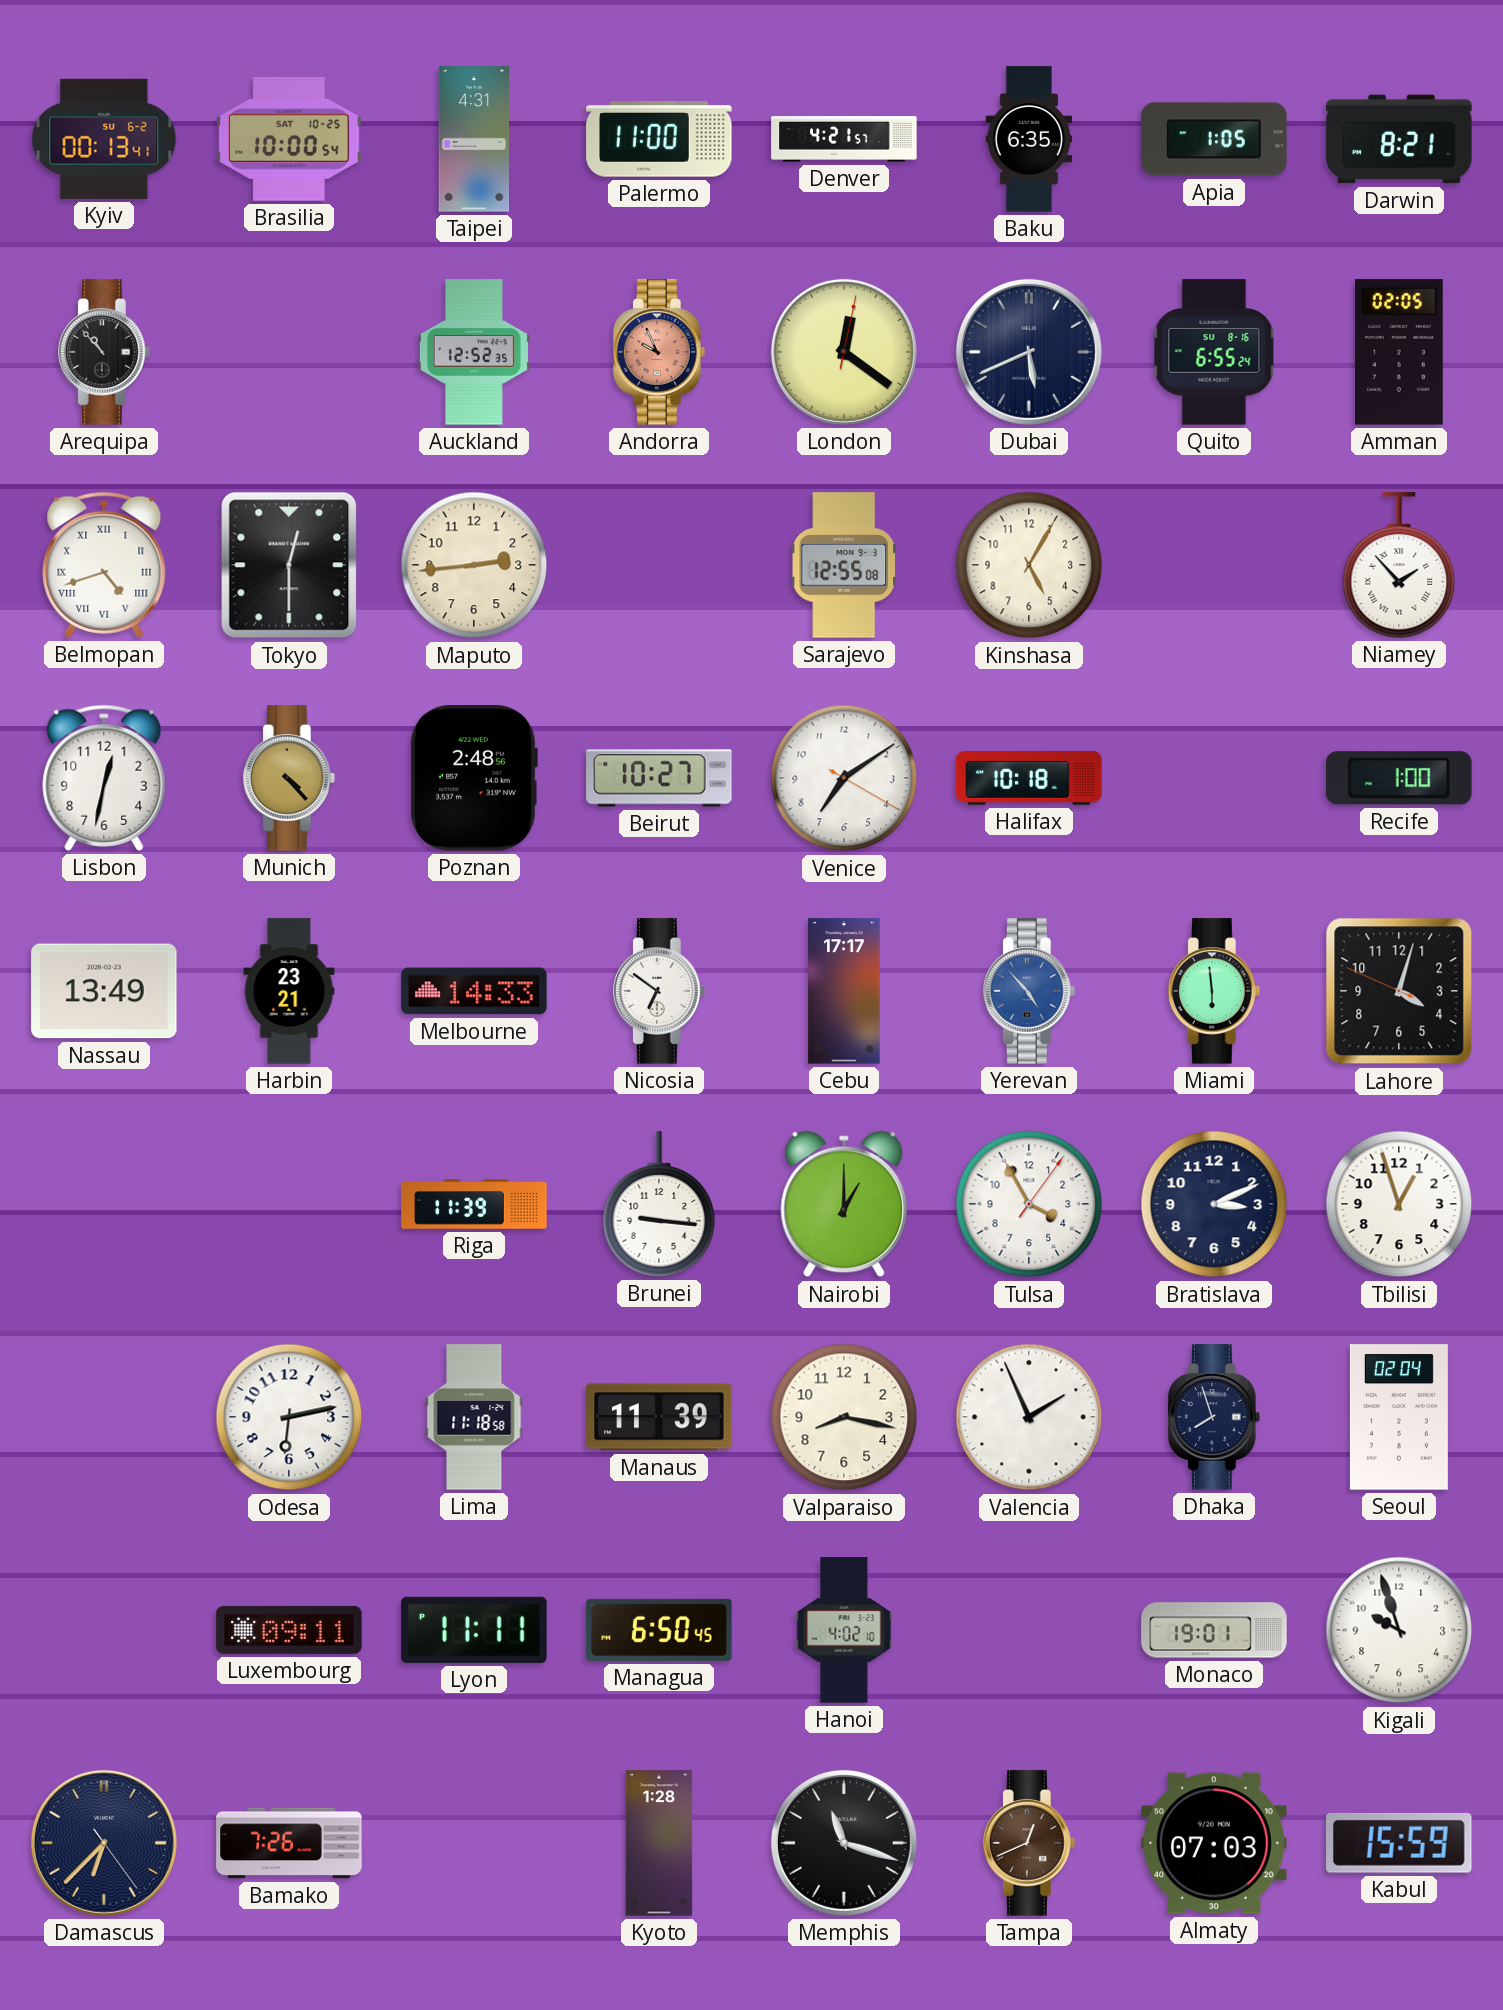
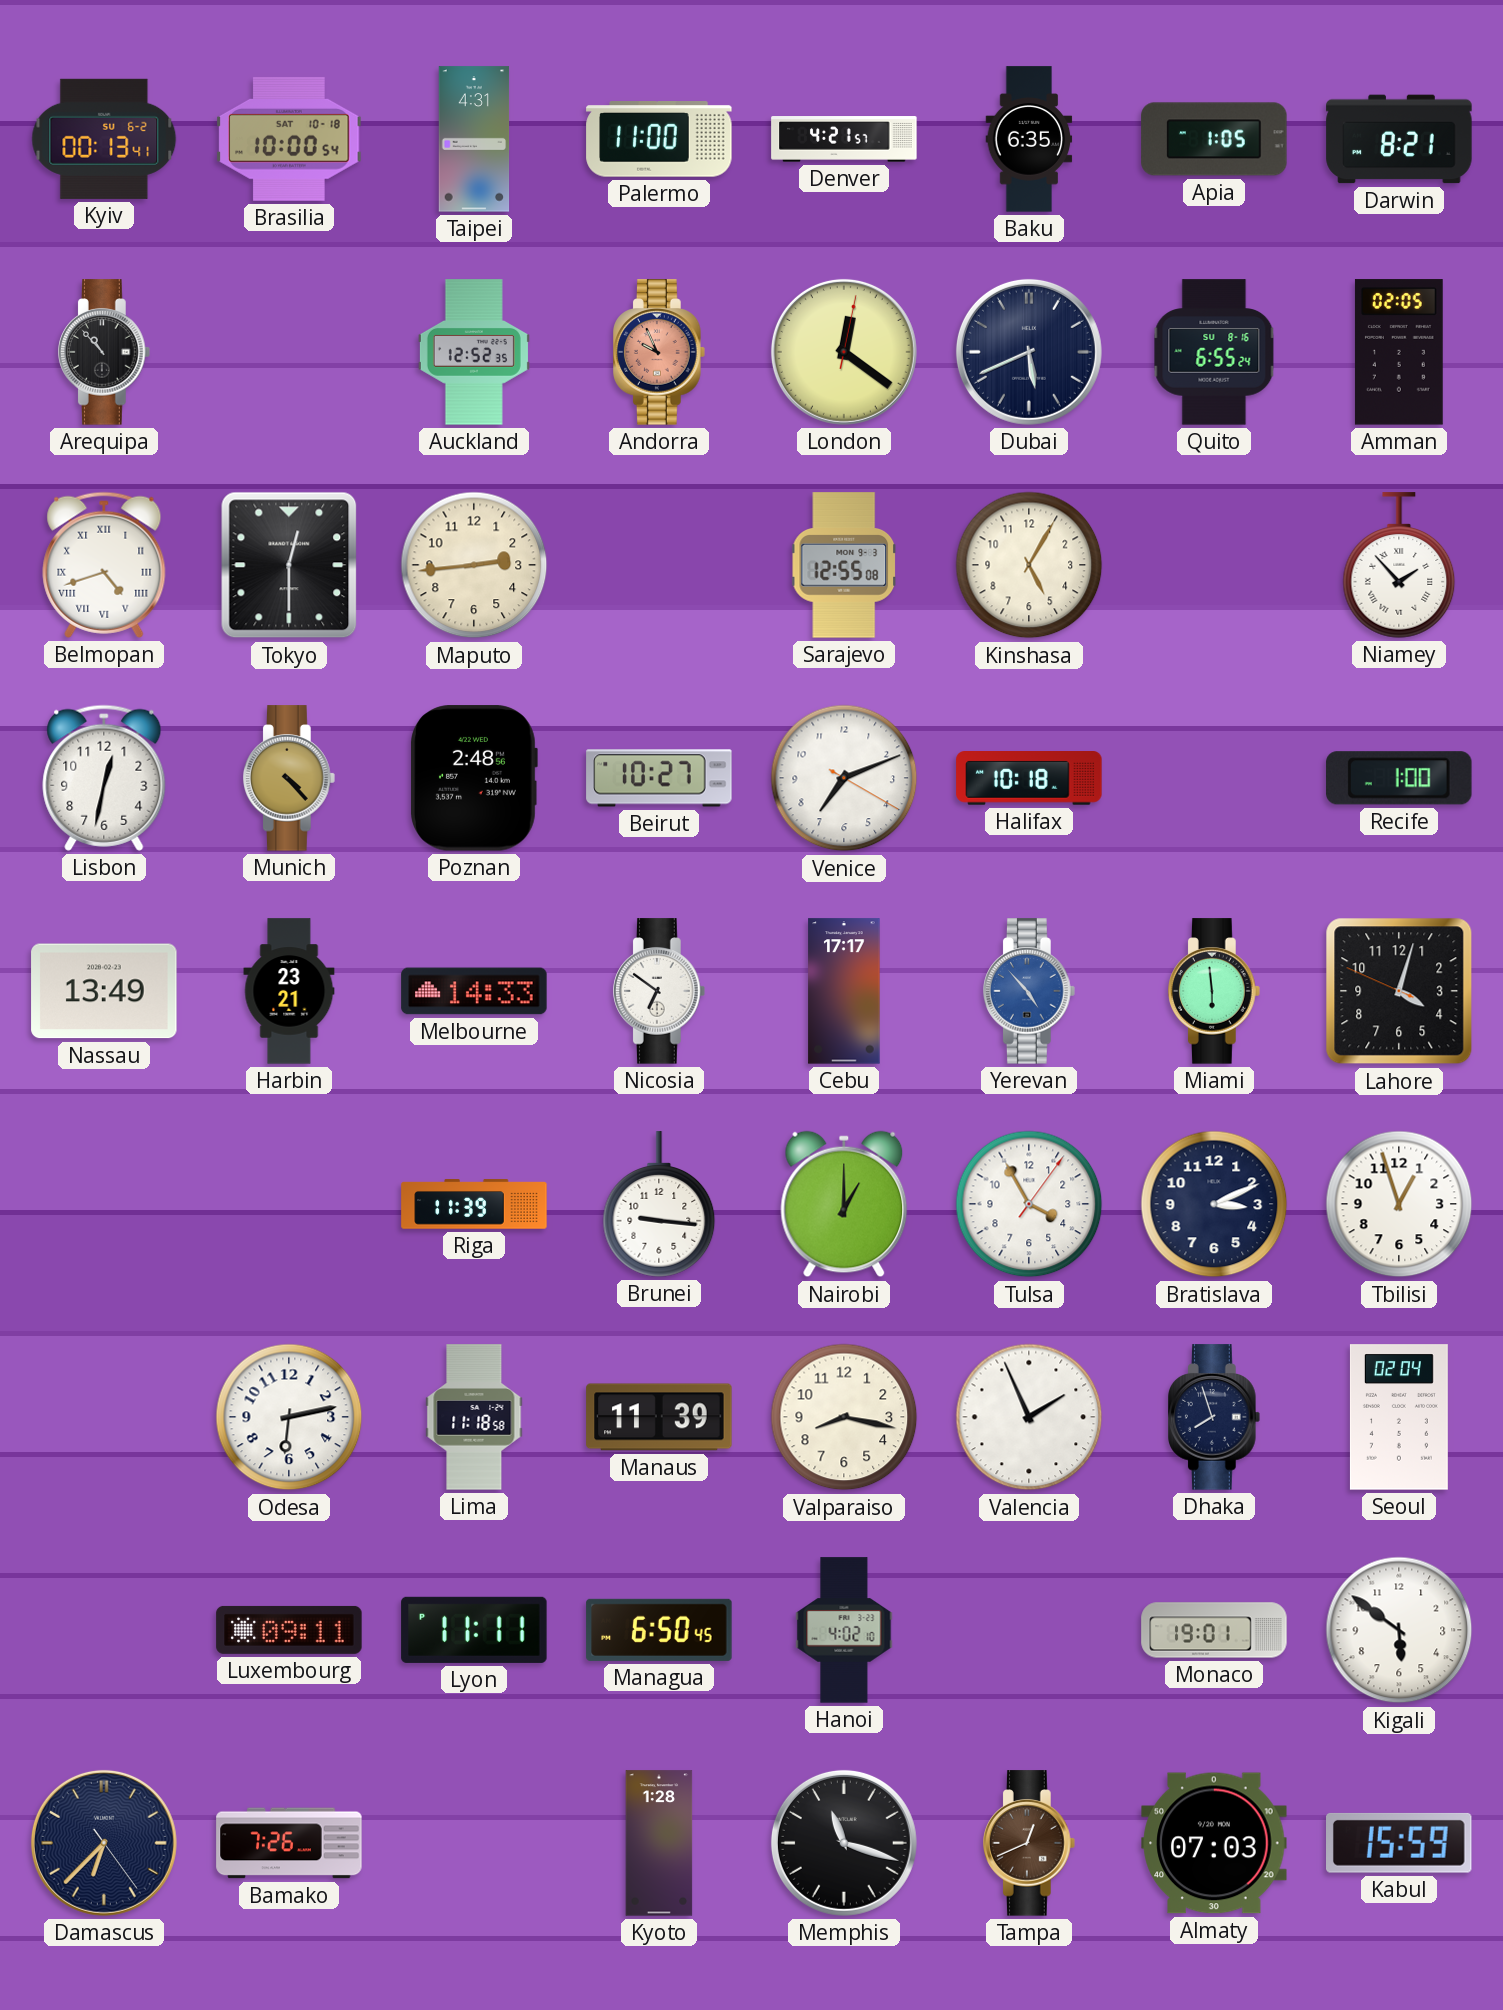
Brasilia date: SAT 10-25 -> SAT 10-18
Venice: 7:09 -> 7:11
Kigali: 9:57 -> 5:51
